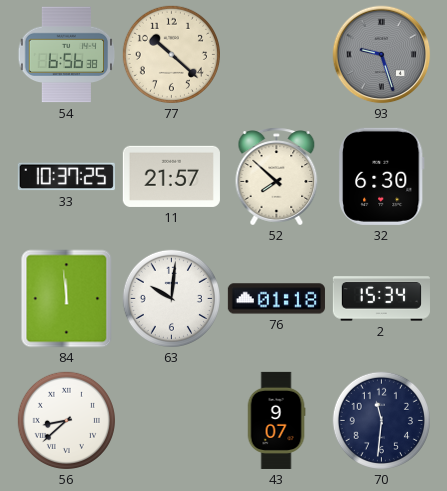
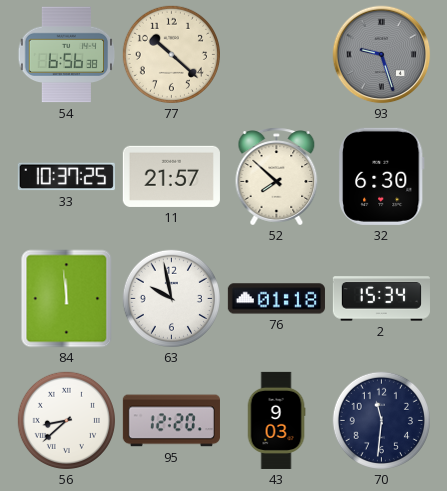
63: 10:01 -> 9:58
95: none -> 12:20
43: 9:07 -> 9:03
